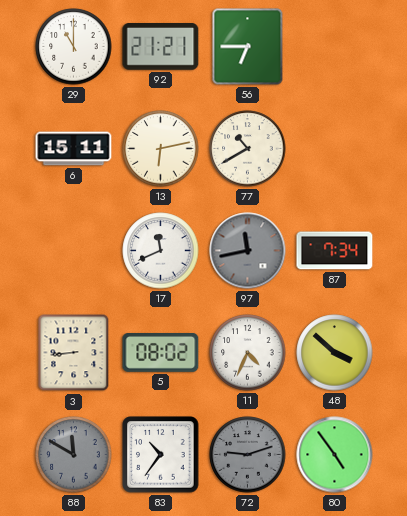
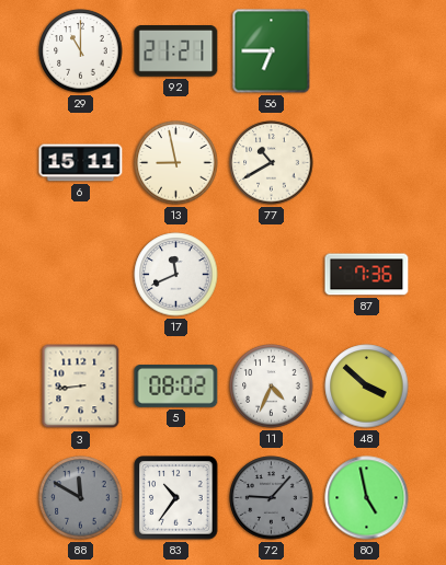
13: 6:13 -> 8:58
97: 11:43 -> none
87: 7:34 -> 7:36
72: 9:12 -> 9:07
80: 4:54 -> 4:58
